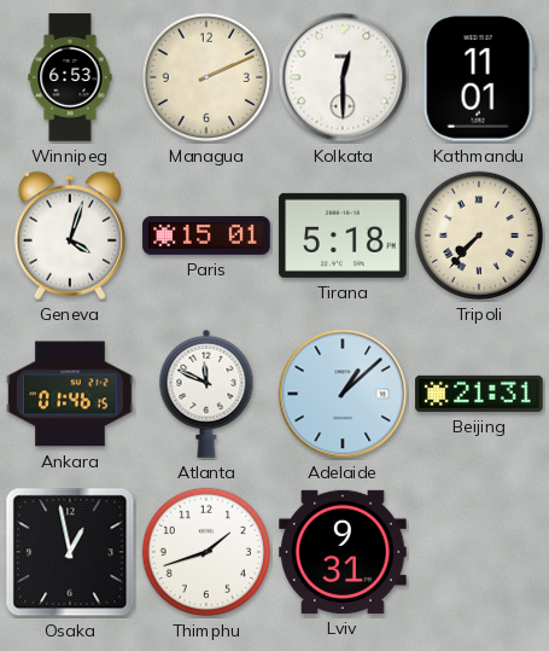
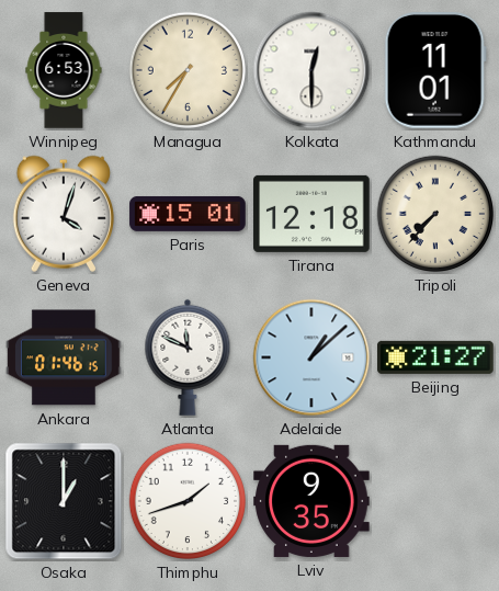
Managua: 2:11 -> 7:35
Tirana: 5:18 -> 12:18
Beijing: 21:31 -> 21:27
Osaka: 12:58 -> 1:00
Lviv: 9:31 -> 9:35
